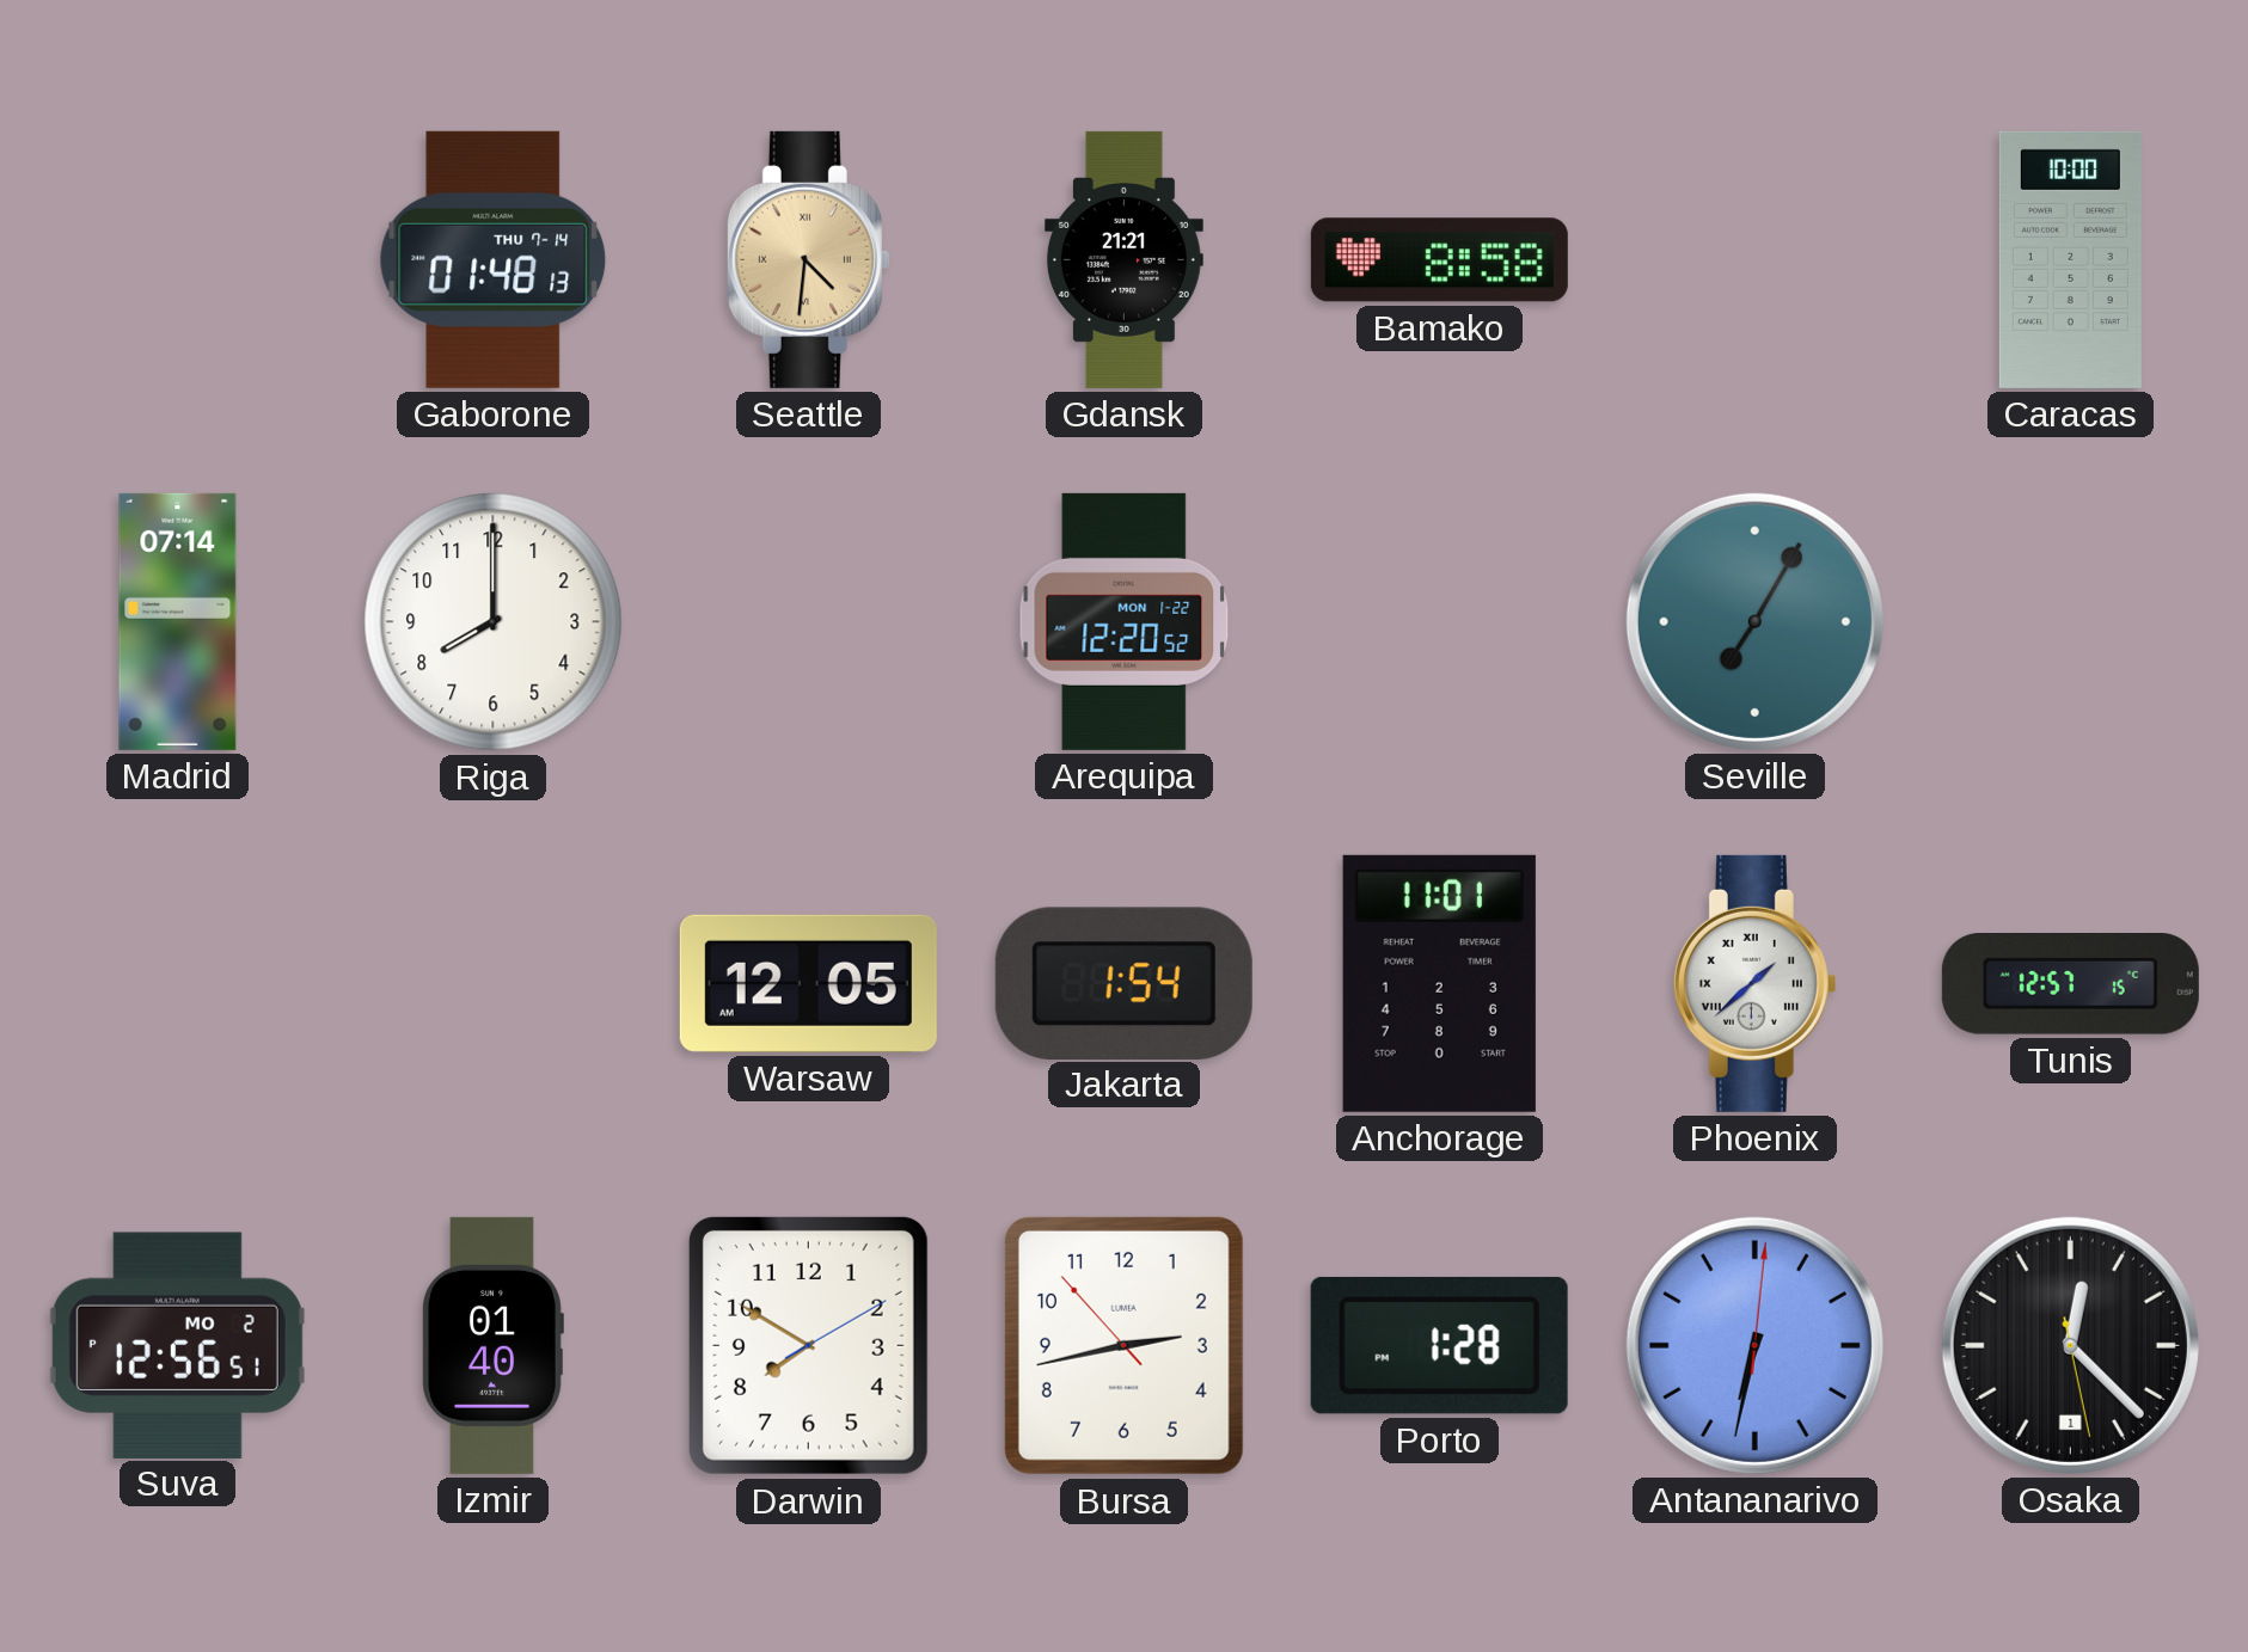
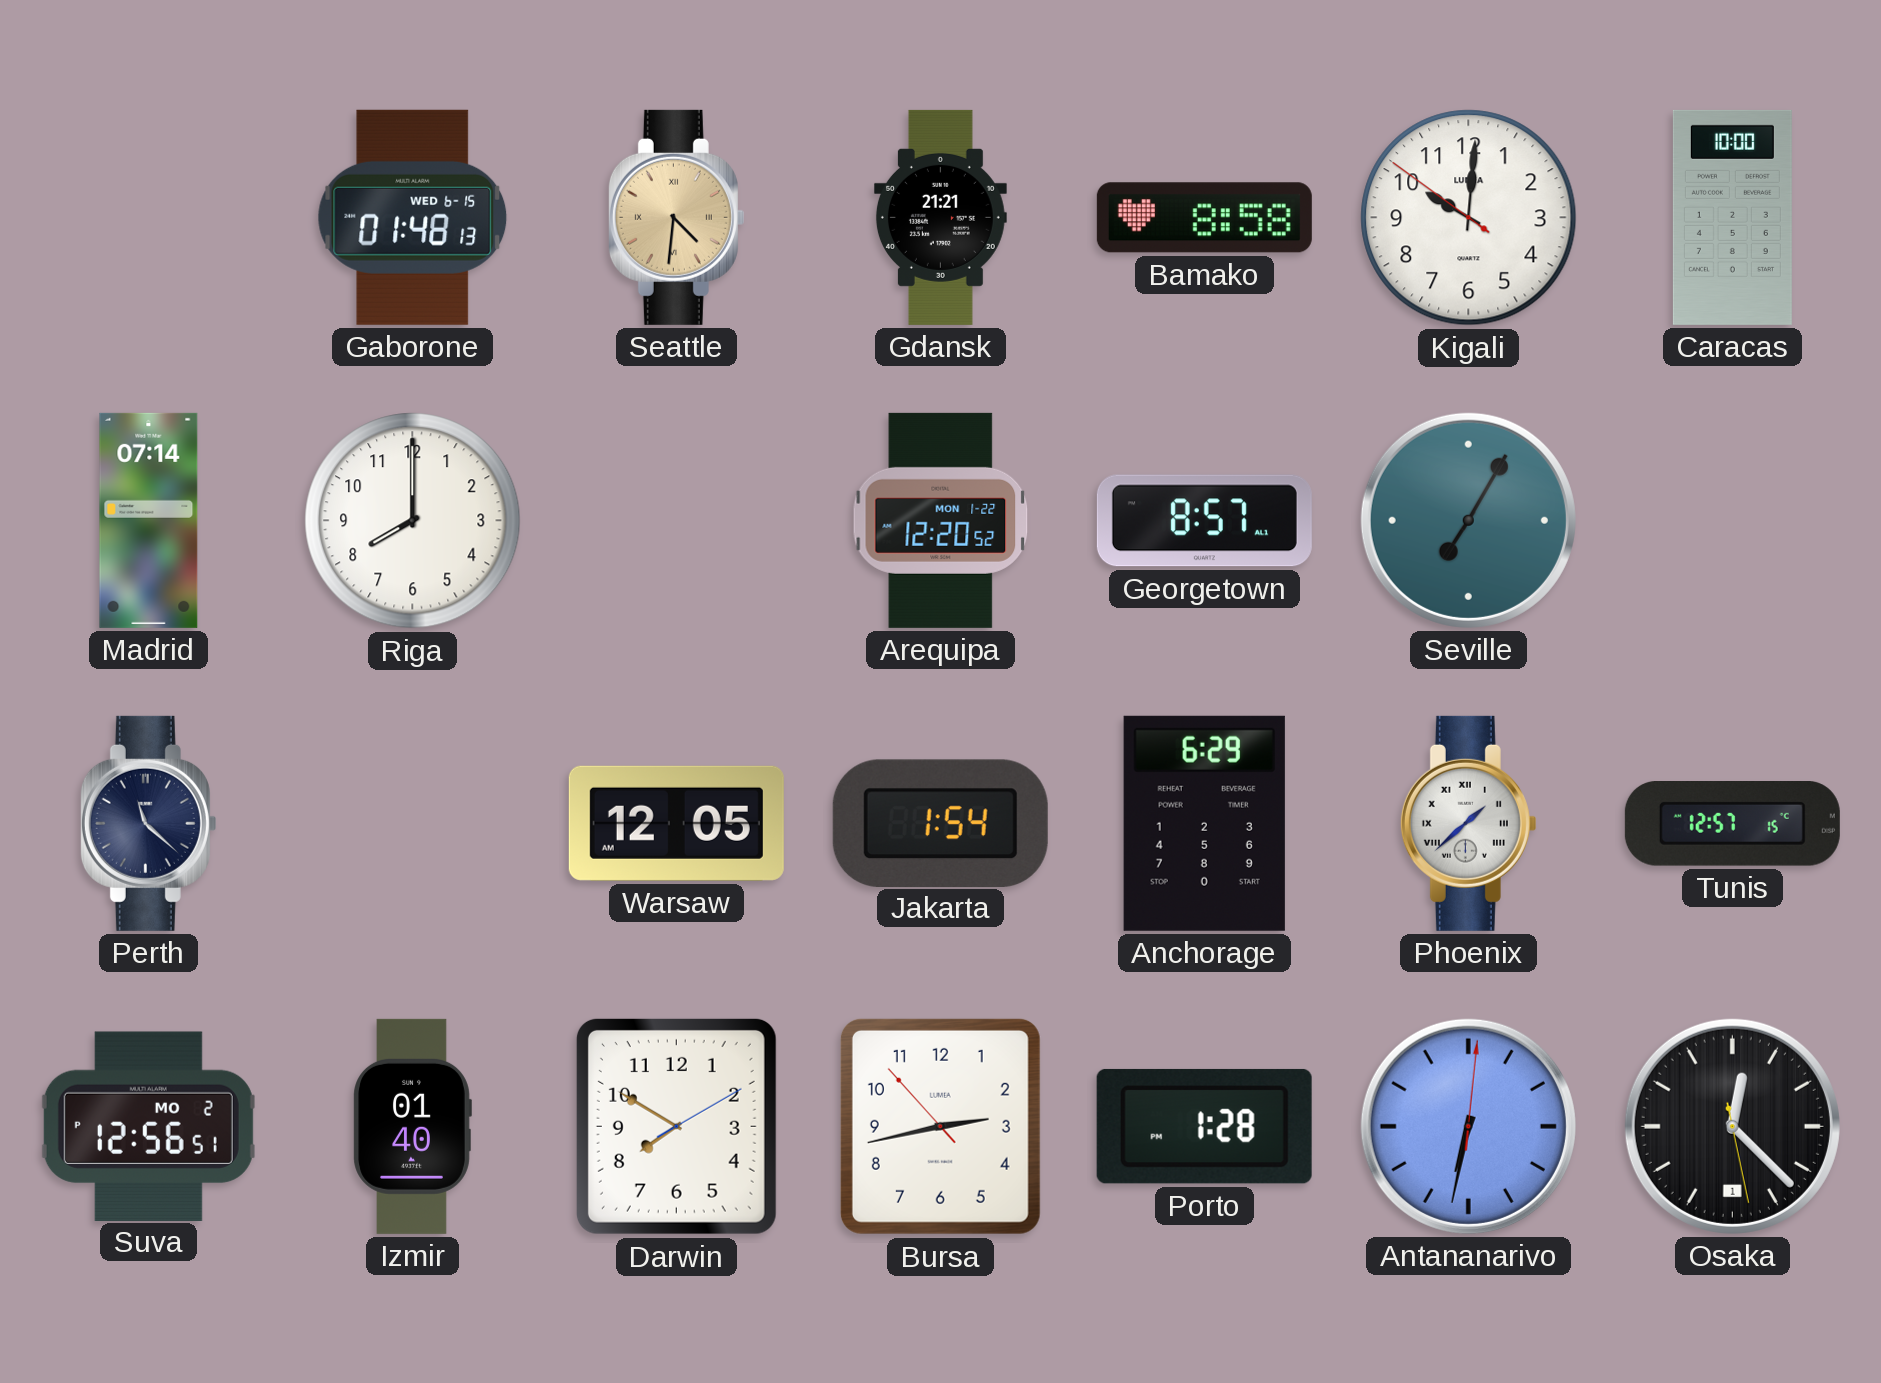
Gaborone date: THU 7-14 -> WED 6-15
Kigali: none -> 10:00
Georgetown: none -> 8:57
Perth: none -> 11:22
Anchorage: 11:01 -> 6:29
